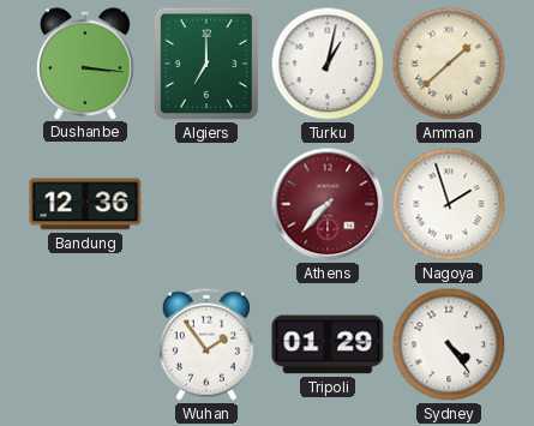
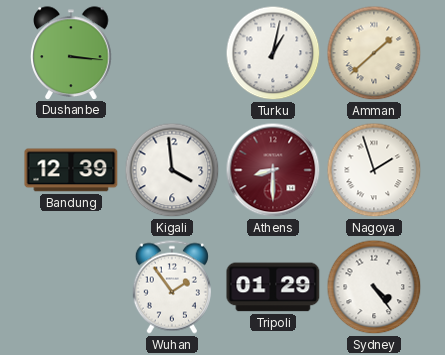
Algiers: 7:00 -> none
Bandung: 12:36 -> 12:39
Kigali: none -> 3:59
Athens: 7:37 -> 8:30
